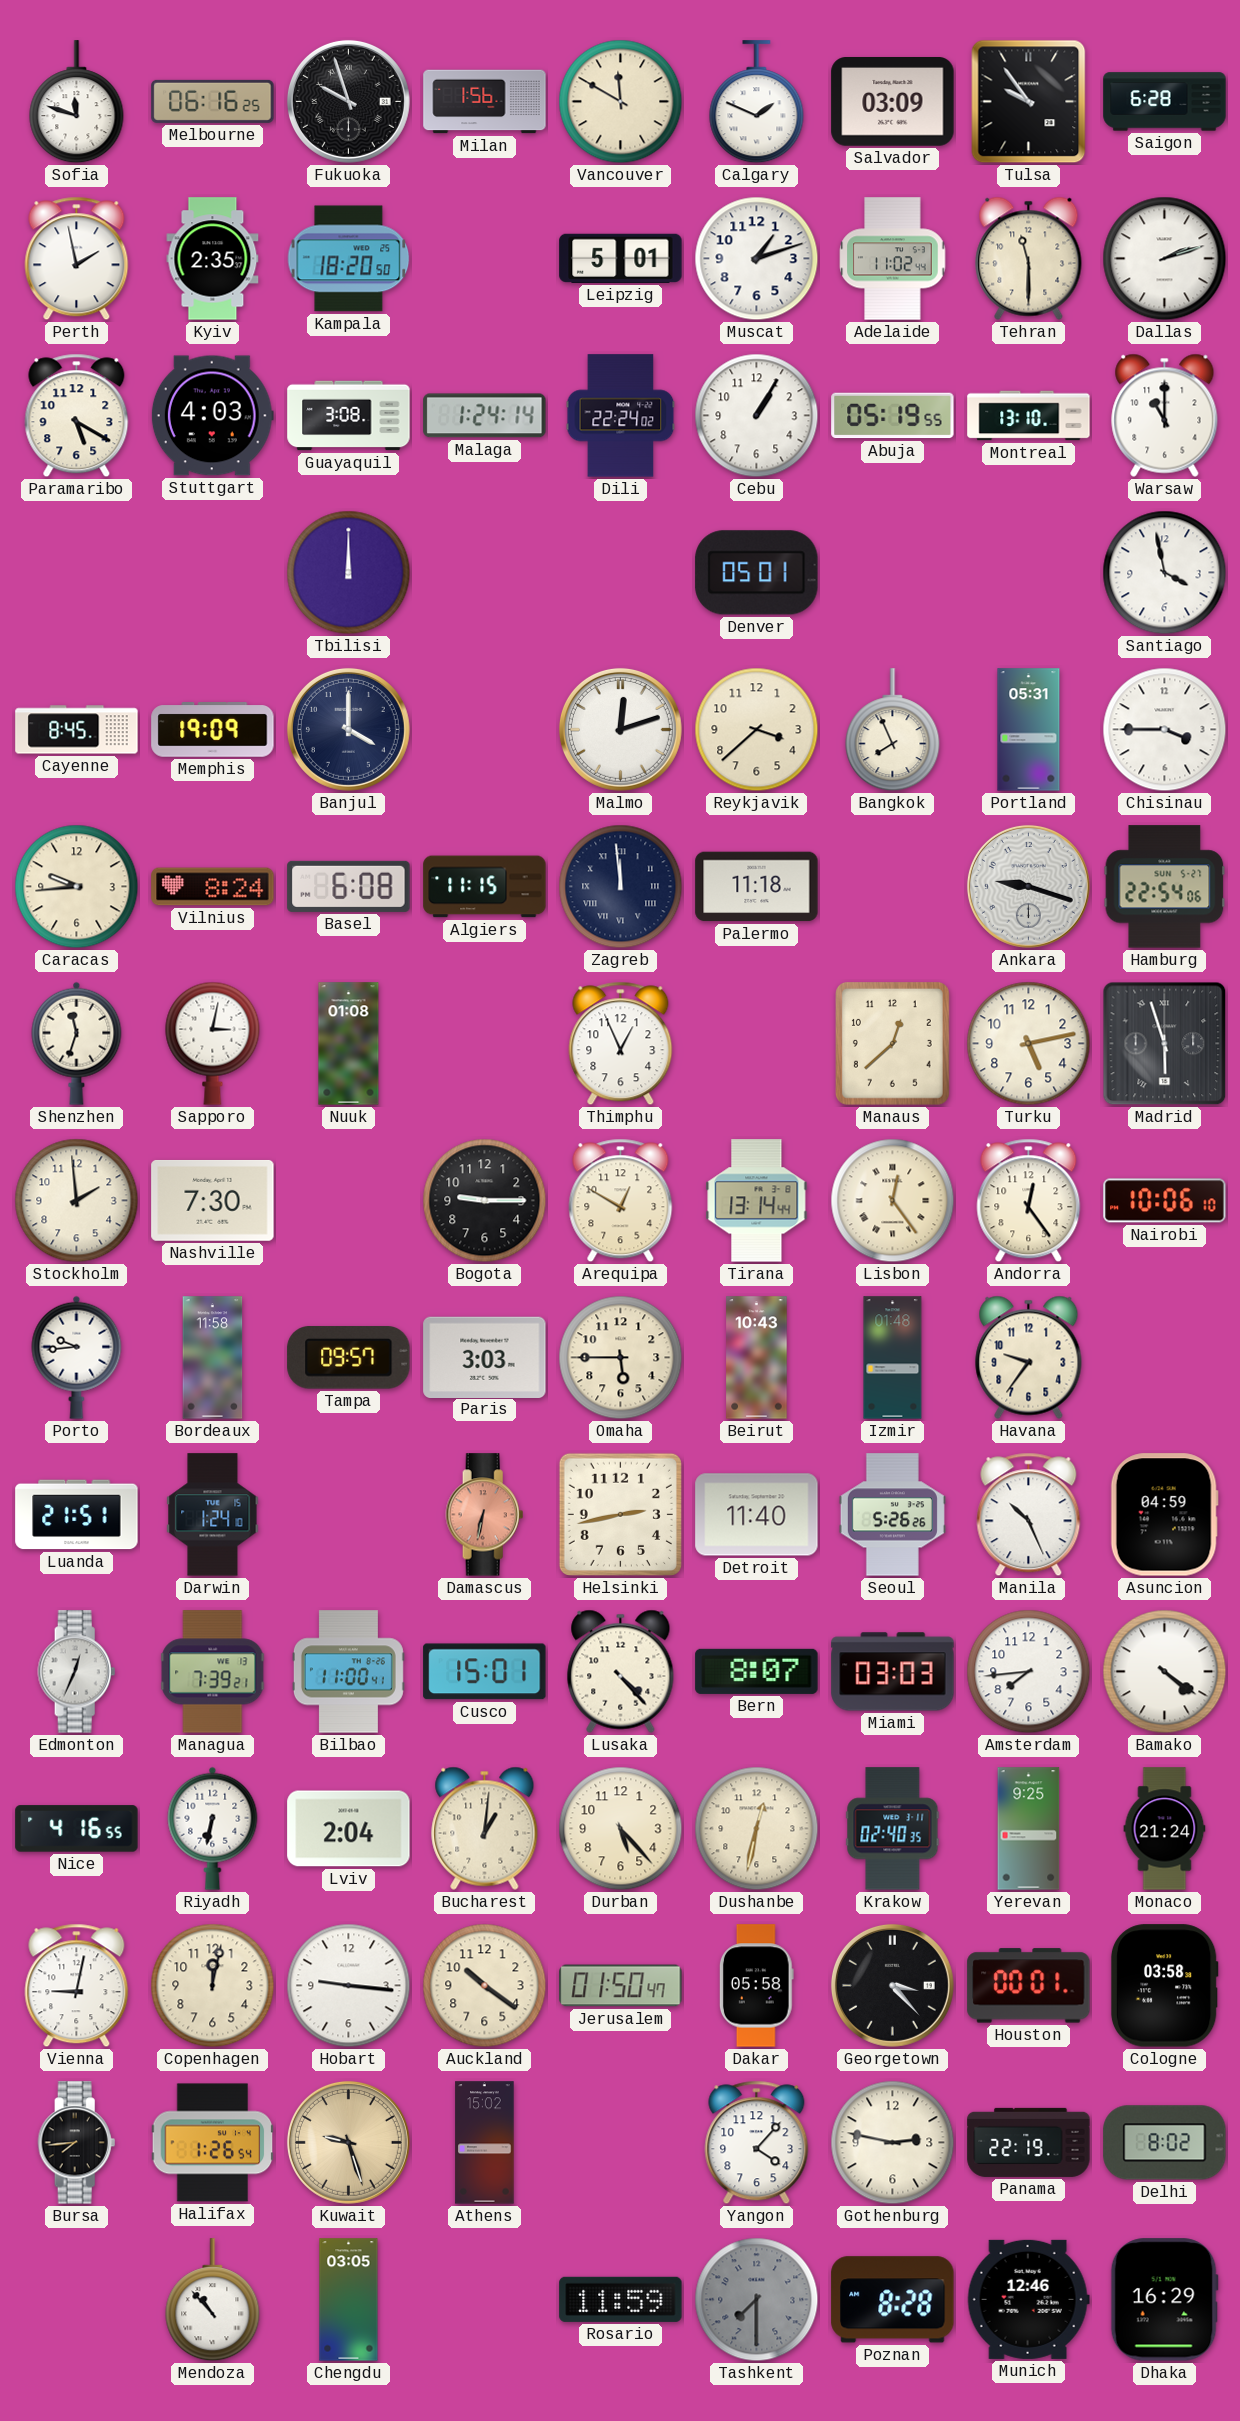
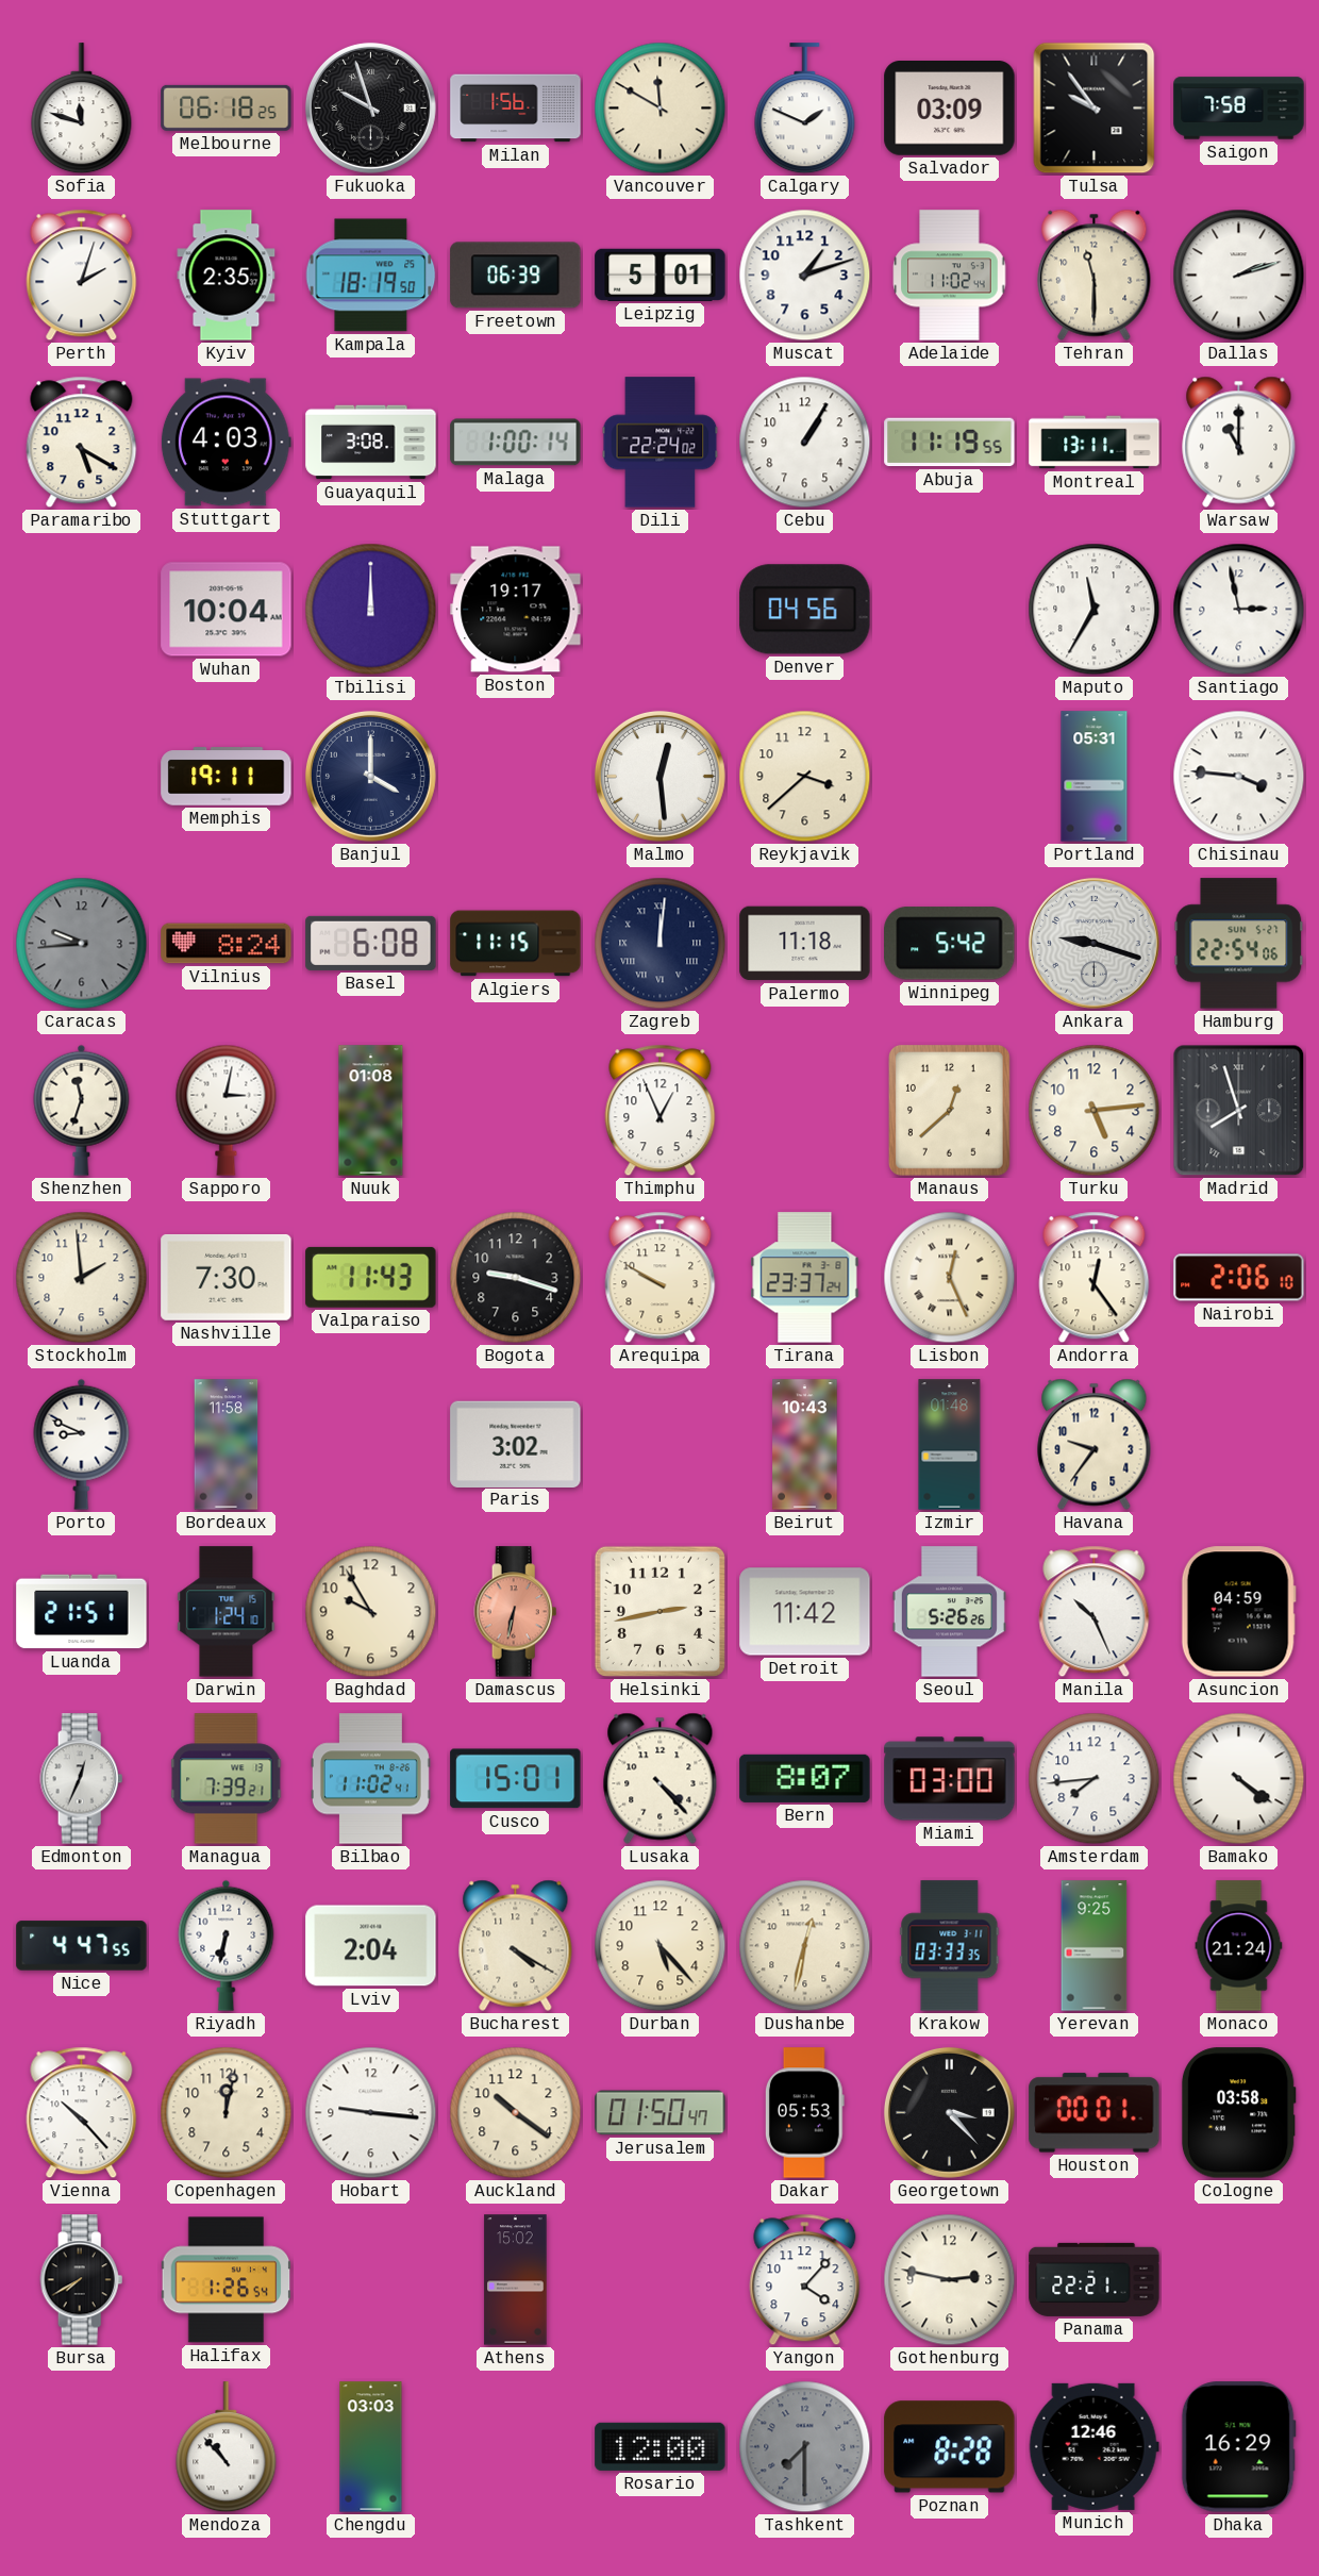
Melbourne: 06:16 -> 06:18
Saigon: 6:28 -> 7:58
Perth: 1:58 -> 2:03
Kampala: 18:20 -> 18:19
Freetown: none -> 06:39
Malaga: 1:24 -> 1:00
Abuja: 05:19 -> 11:19
Montreal: 13:10 -> 13:11
Wuhan: none -> 10:04
Boston: none -> 19:17
Denver: 05:01 -> 04:56
Maputo: none -> 11:35
Santiago: 3:58 -> 2:58
Cayenne: 8:45 -> none
Memphis: 19:09 -> 19:11
Malmo: 12:12 -> 12:29
Bangkok: 7:56 -> none
Chisinau: 3:45 -> 3:46
Caracas dial: cream -> grey
Zagreb: 11:59 -> 12:01
Winnipeg: none -> 5:42
Turku: 5:13 -> 5:14
Madrid: 5:57 -> 7:57
Valparaiso: none -> 11:43
Bogota: 9:15 -> 9:18
Arequipa: 12:50 -> 9:50
Tirana: 13:14 -> 23:37
Lisbon: 12:24 -> 12:26
Nairobi: 10:06 -> 2:06
Porto: 9:44 -> 8:49
Tampa: 09:57 -> none
Paris: 3:03 -> 3:02
Omaha: 5:45 -> none
Baghdad: none -> 9:55
Detroit: 11:40 -> 11:42
Bilbao: 11:00 -> 11:02
Miami: 03:03 -> 03:00
Nice: 4:16 -> 4:47
Bucharest: 1:01 -> 4:20
Krakow: 02:40 -> 03:33
Vienna: 9:02 -> 10:23
Dakar: 05:58 -> 05:53
Bursa: 7:44 -> 7:40
Kuwait: 9:27 -> none
Panama: 22:19 -> 22:21
Delhi: 8:02 -> none
Chengdu: 03:05 -> 03:03
Rosario: 11:59 -> 12:00
